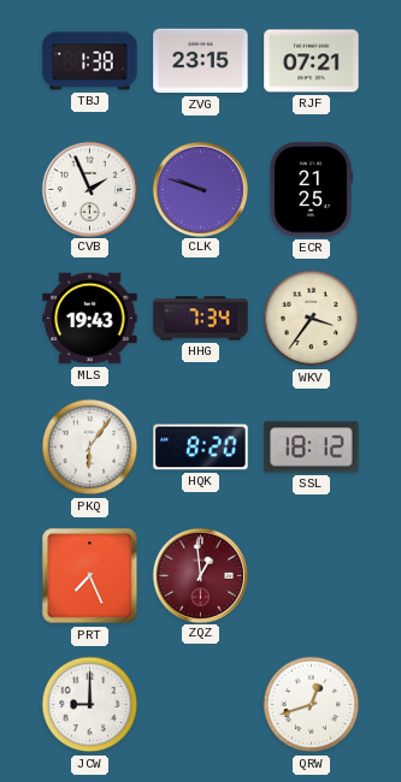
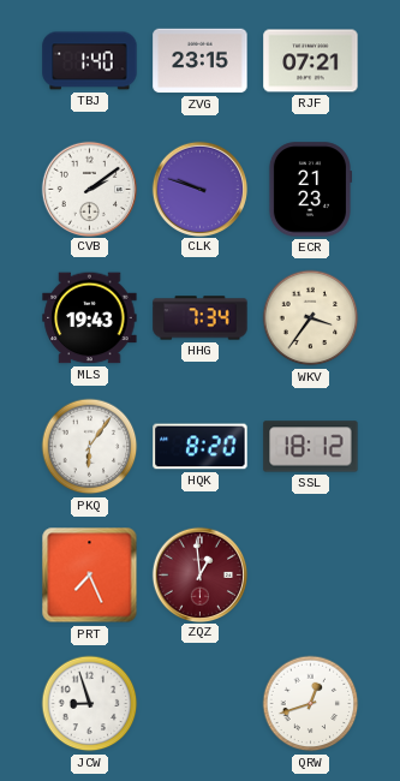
TBJ: 1:38 -> 1:40
CVB: 1:56 -> 2:09
ECR: 21:25 -> 21:23
JCW: 9:00 -> 8:57
